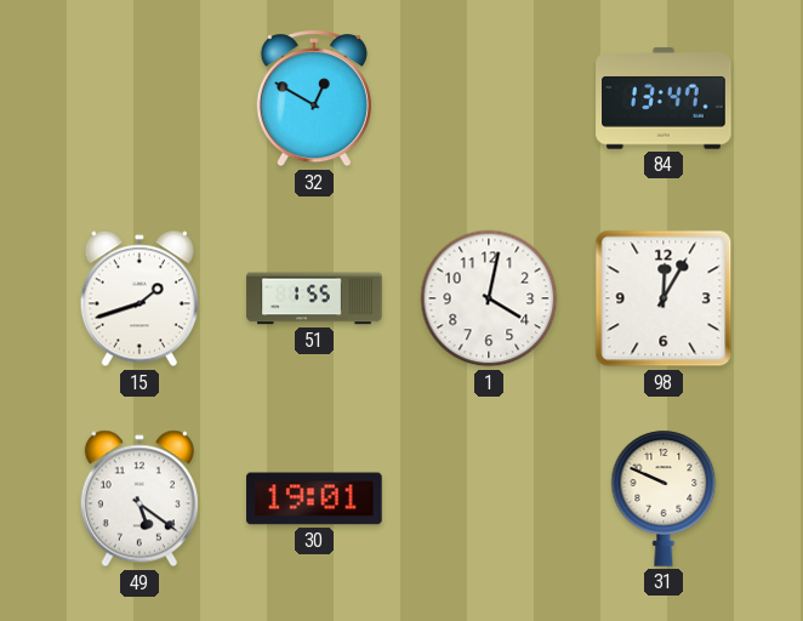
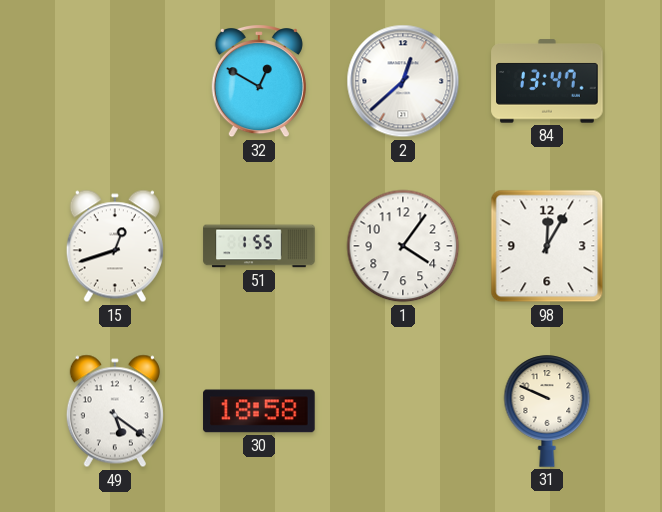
2: none -> 12:38
15: 1:42 -> 12:42
1: 4:02 -> 4:06
30: 19:01 -> 18:58
